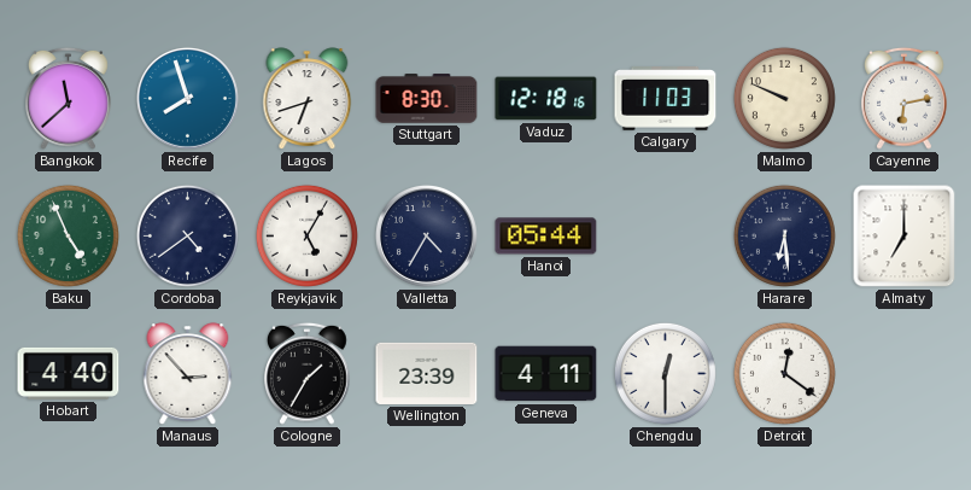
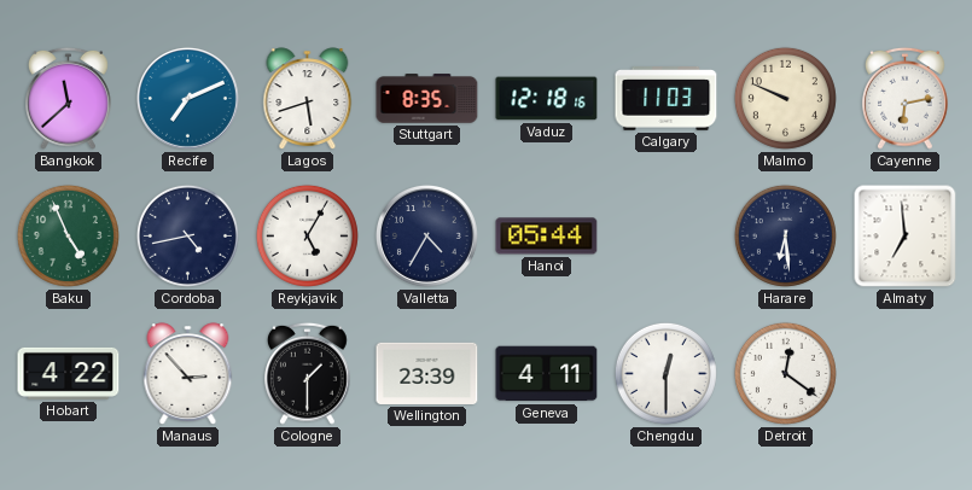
Recife: 7:57 -> 7:11
Lagos: 6:42 -> 5:42
Stuttgart: 8:30 -> 8:35
Cordoba: 4:39 -> 4:43
Almaty: 7:00 -> 6:59
Hobart: 4:40 -> 4:22
Cologne: 1:35 -> 1:30
